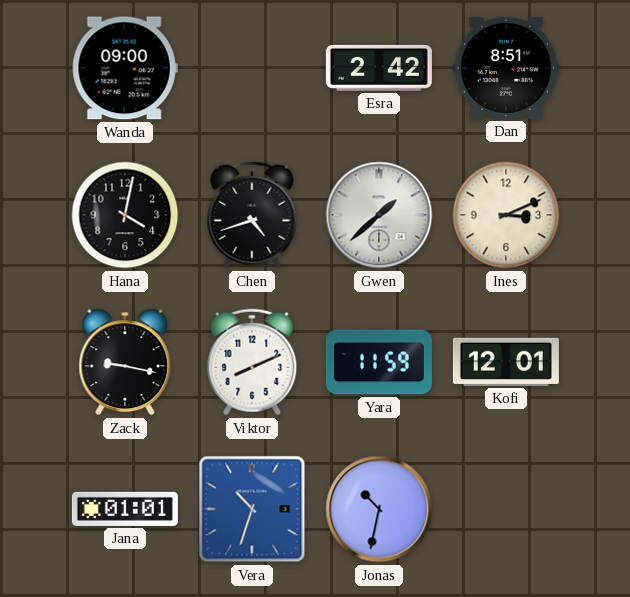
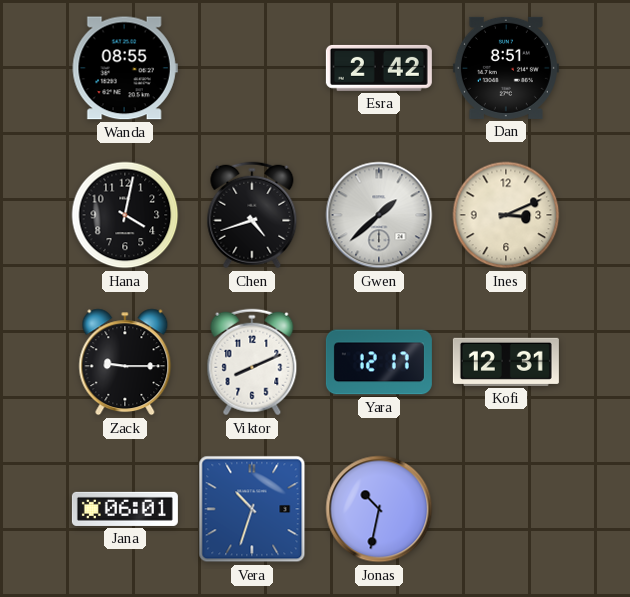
Wanda: 09:00 -> 08:55
Zack: 9:17 -> 9:15
Yara: 11:59 -> 12:17
Kofi: 12:01 -> 12:31
Jana: 01:01 -> 06:01
